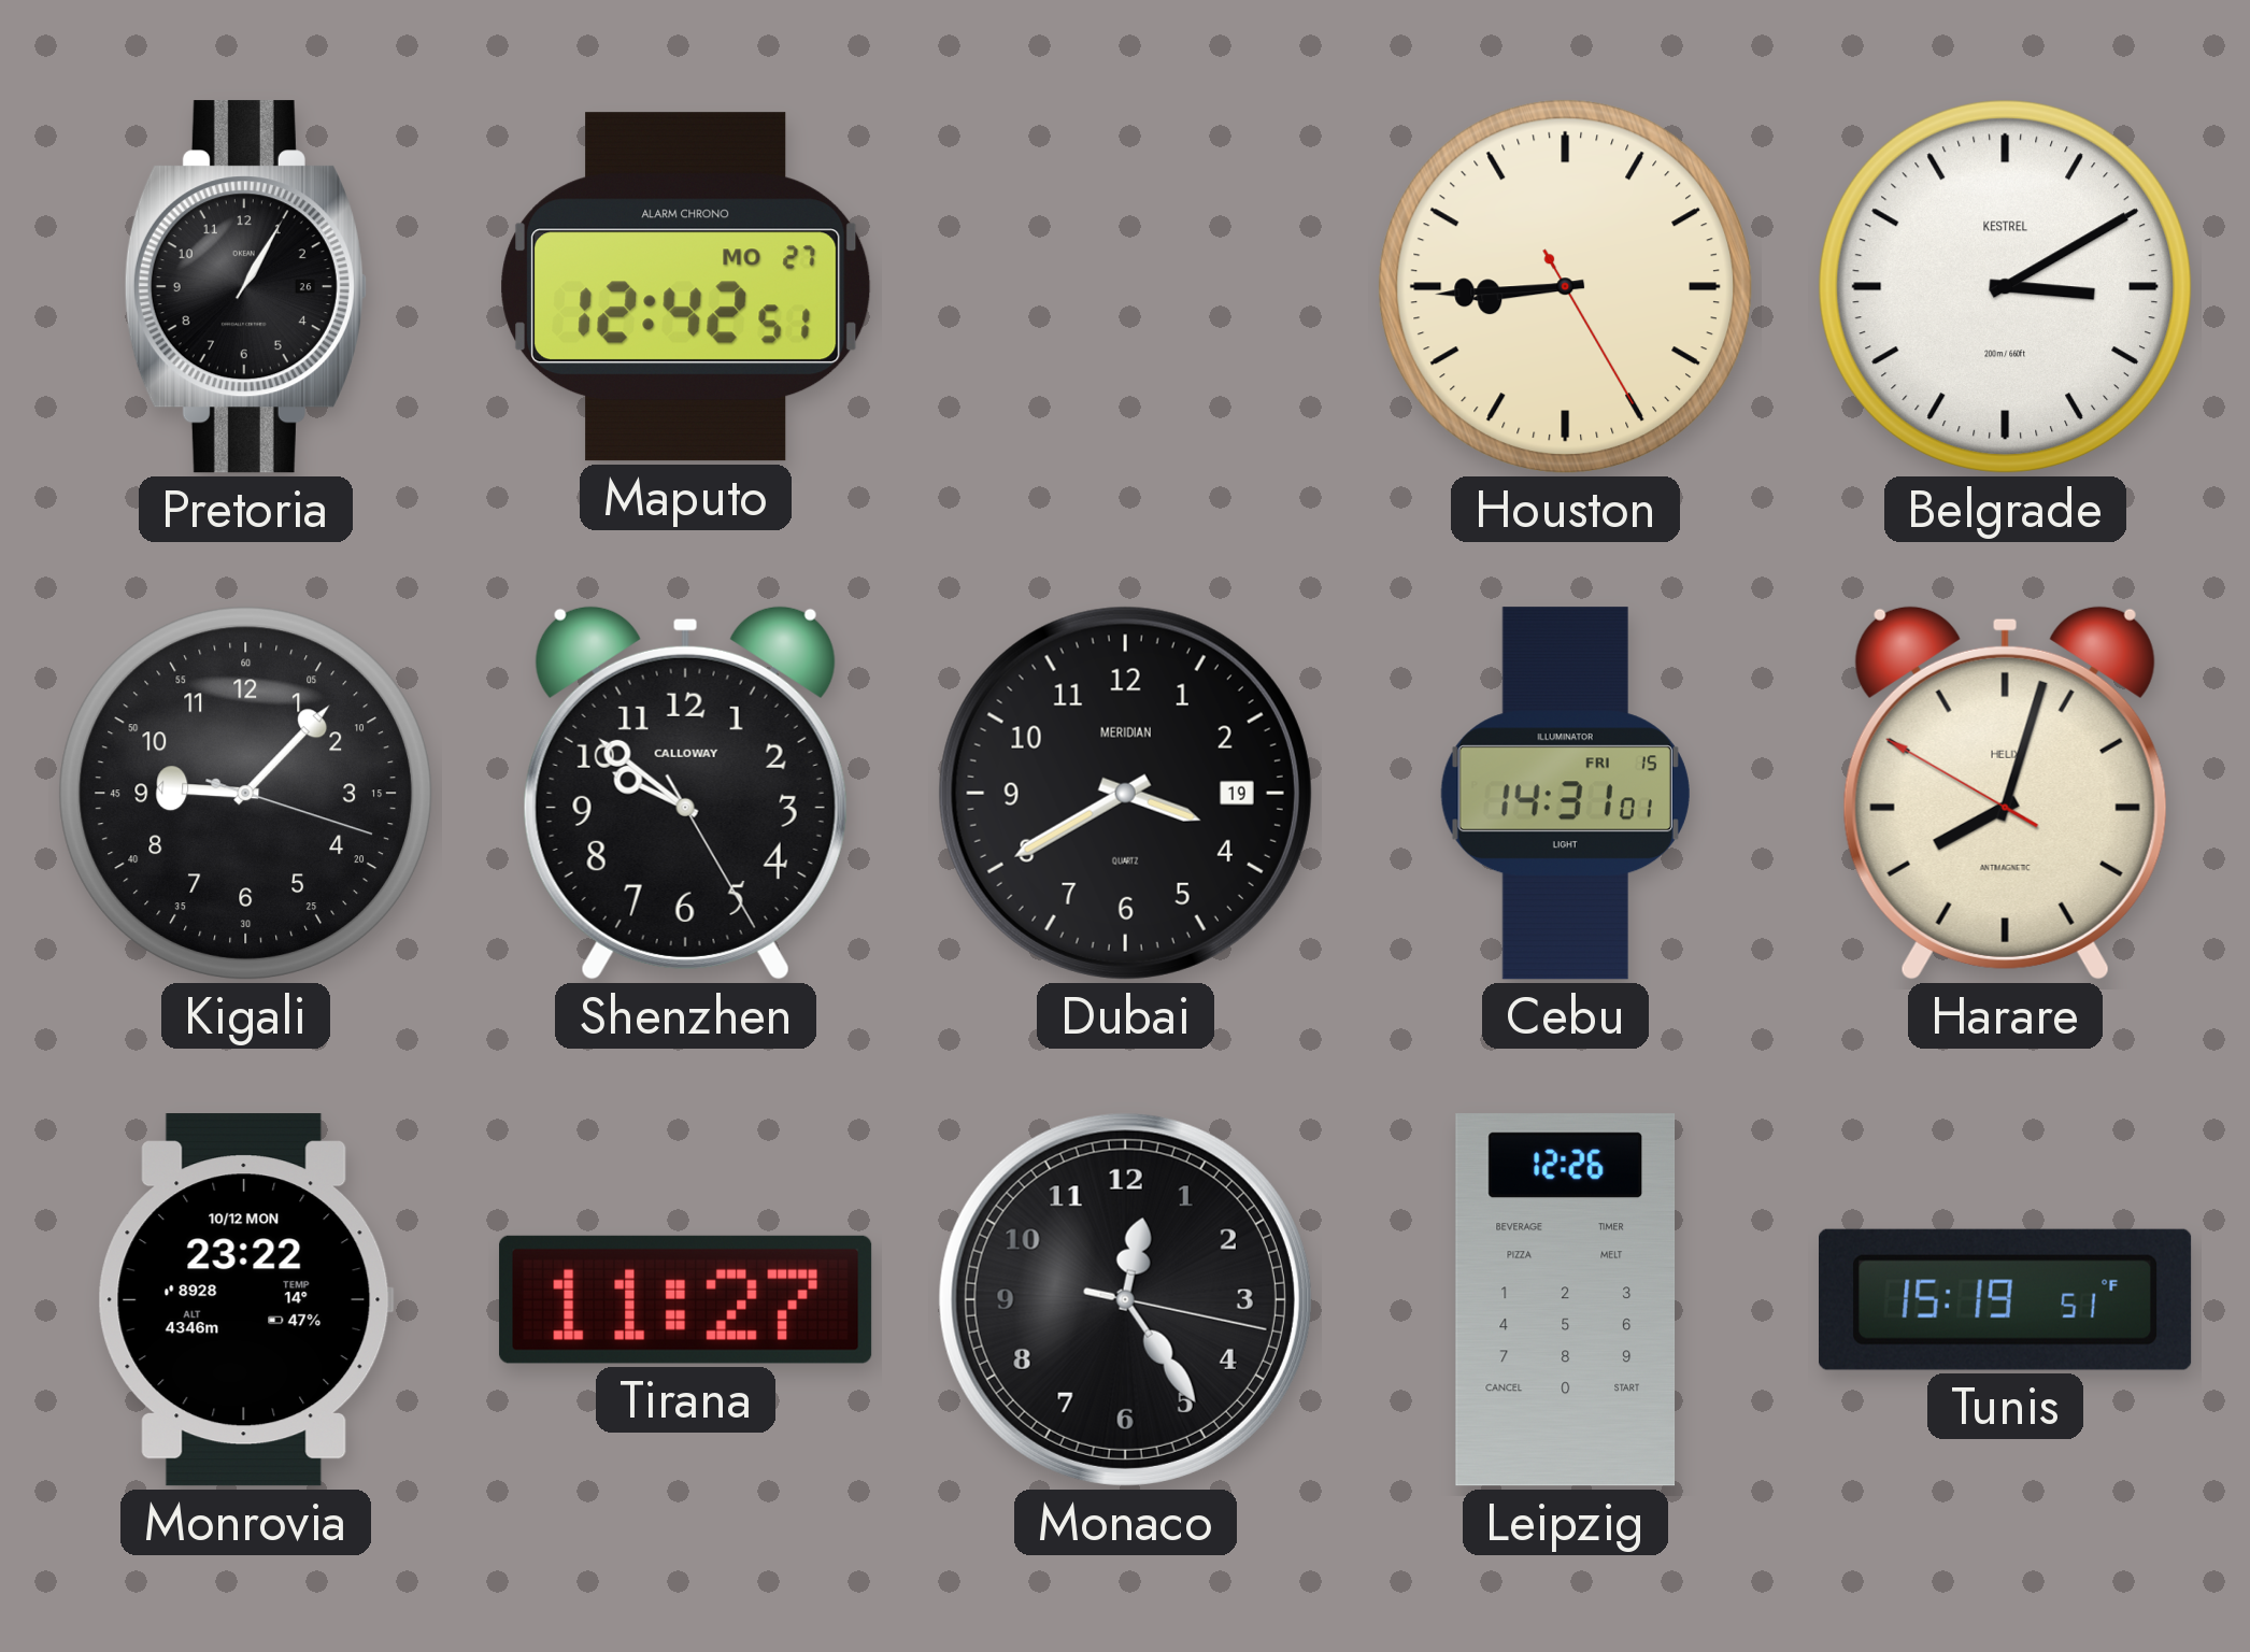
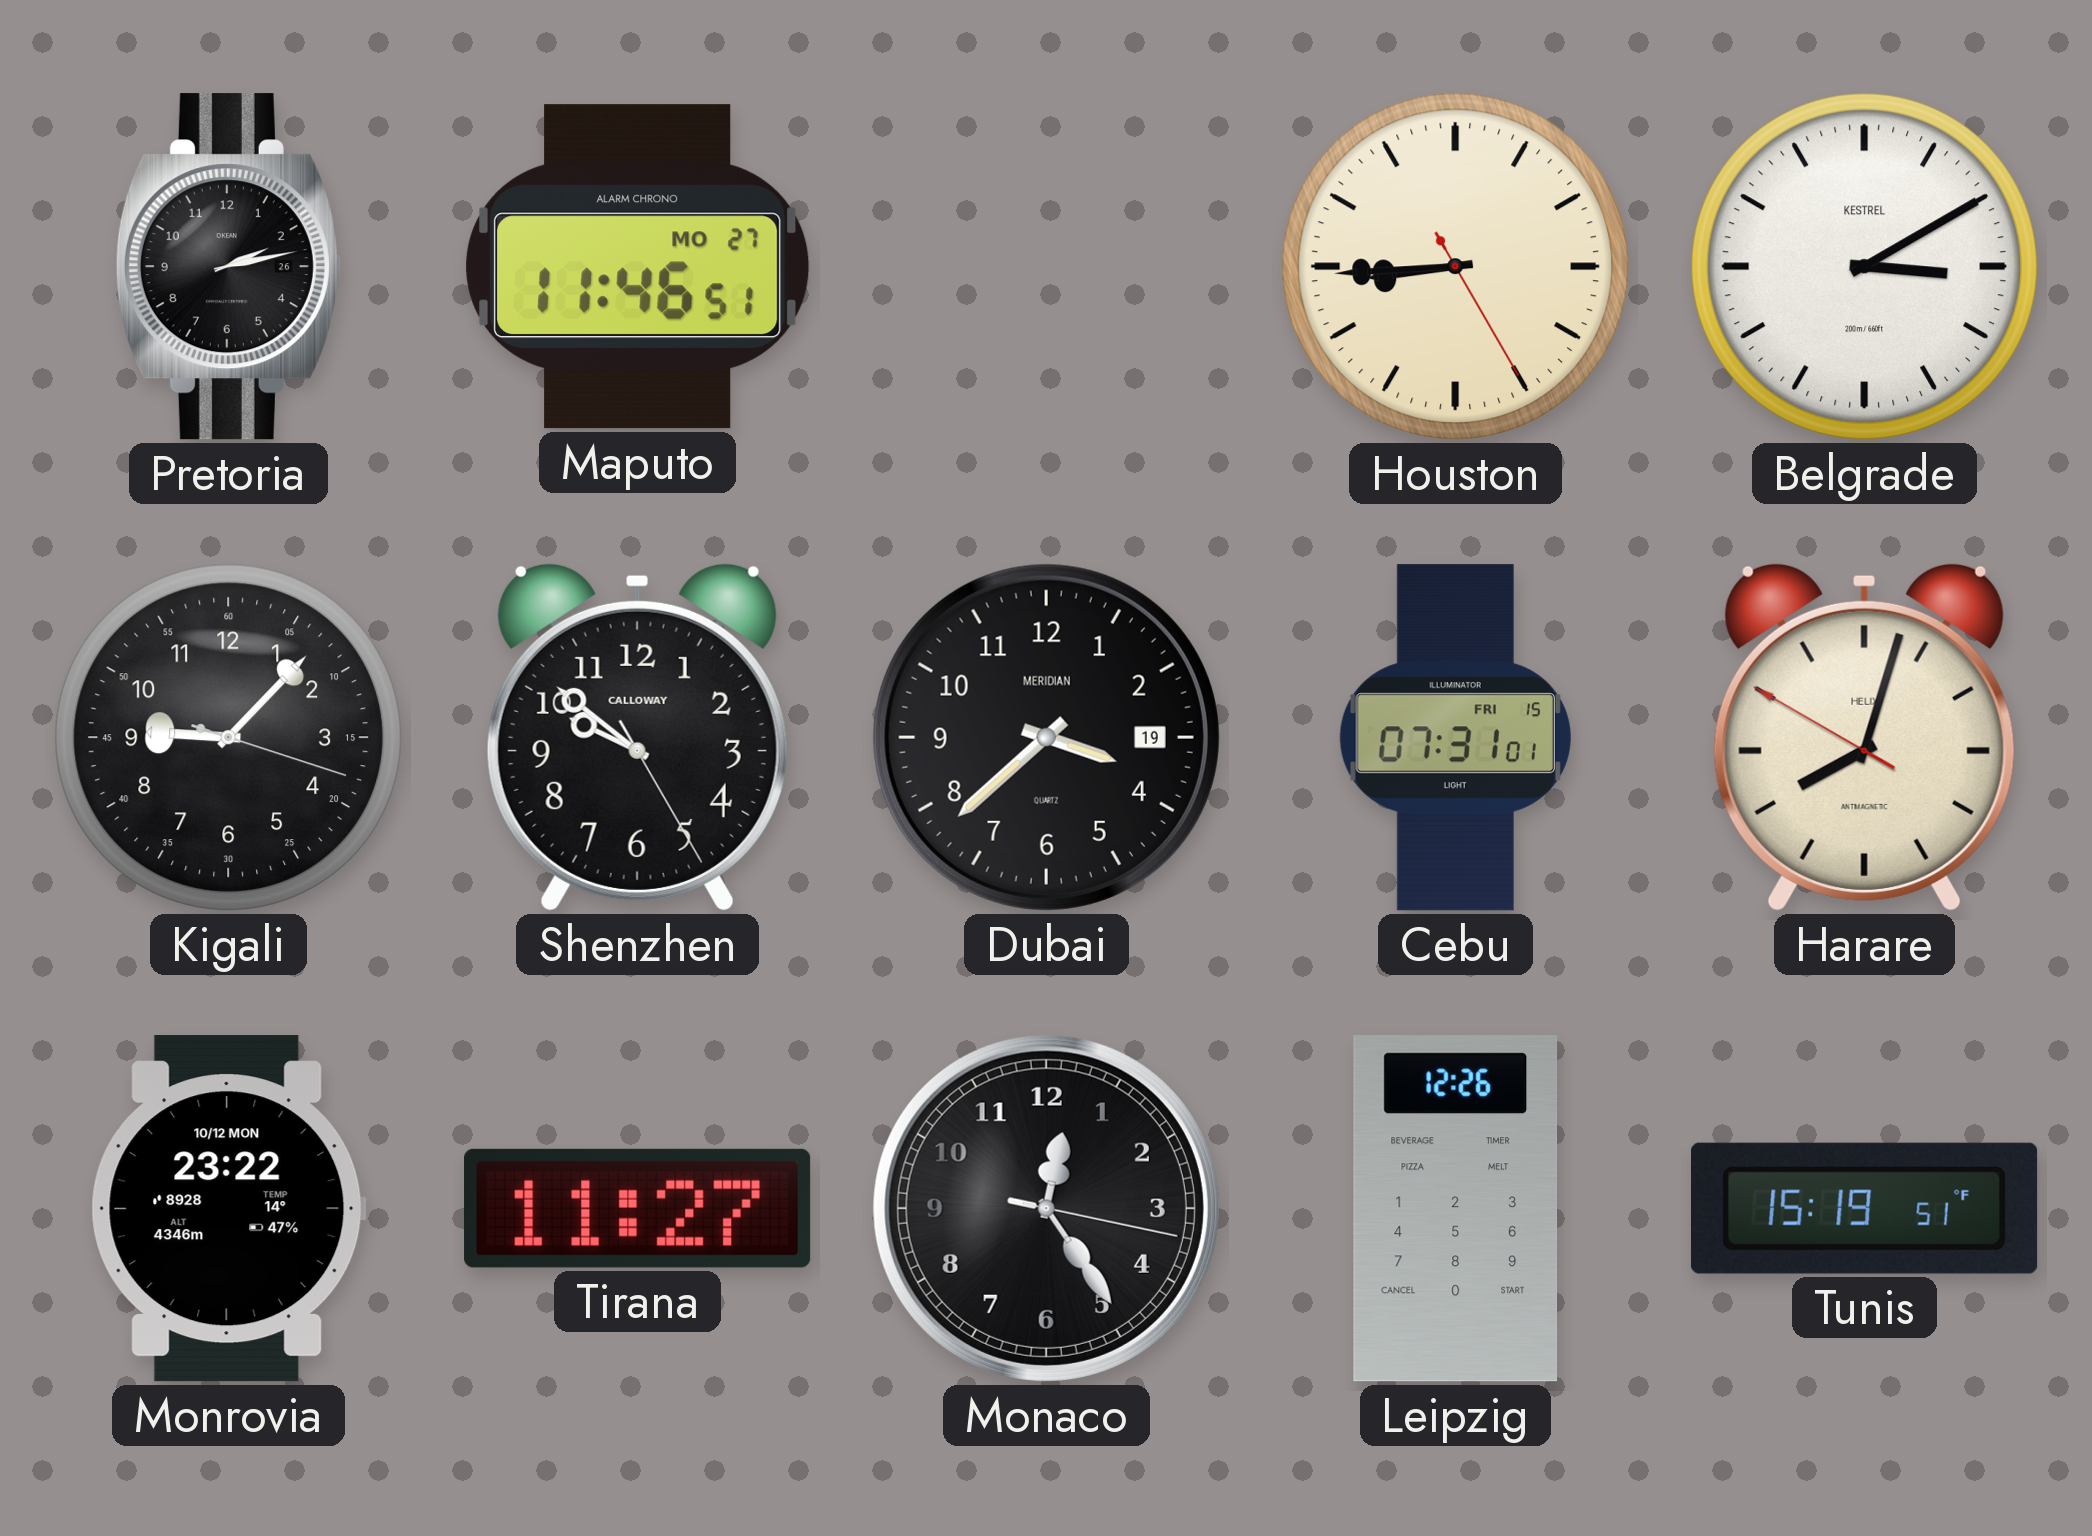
Pretoria: 1:05 -> 2:13
Maputo: 12:42 -> 11:46
Dubai: 3:40 -> 3:38
Cebu: 14:31 -> 07:31
